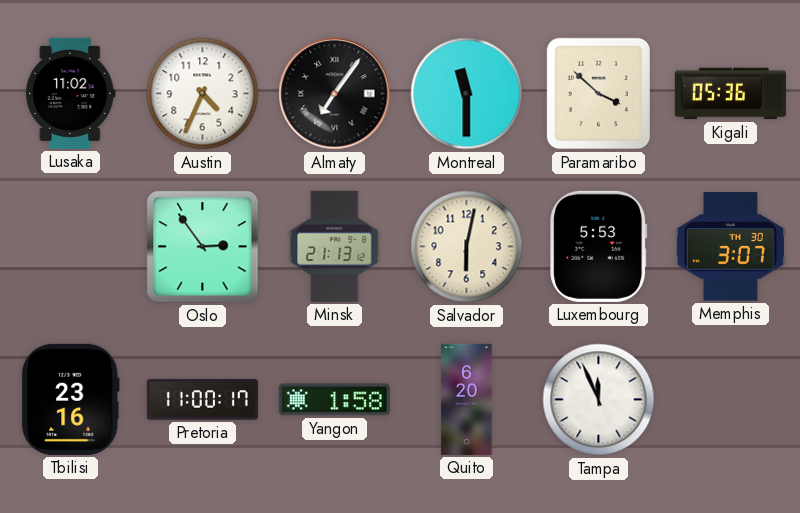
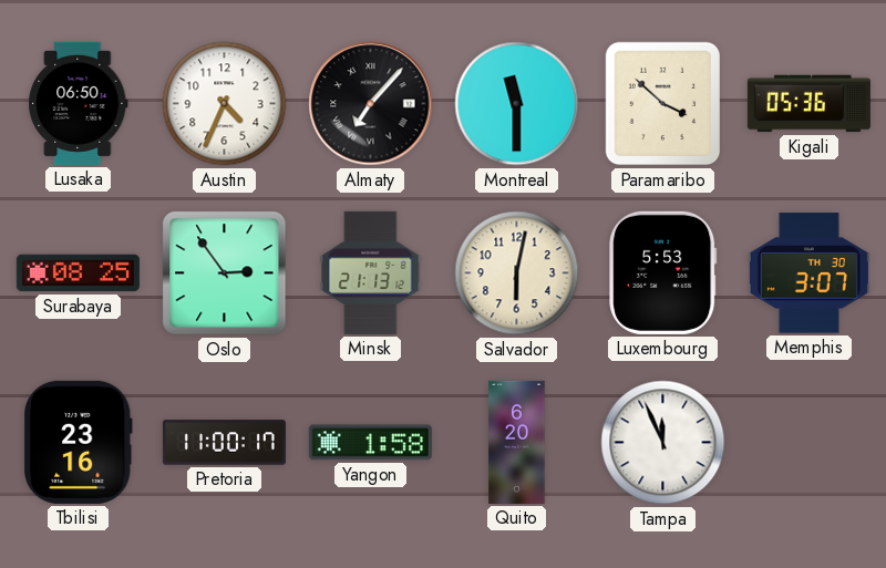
Lusaka: 11:02 -> 06:50
Almaty: 7:06 -> 7:07
Surabaya: none -> 08:25
